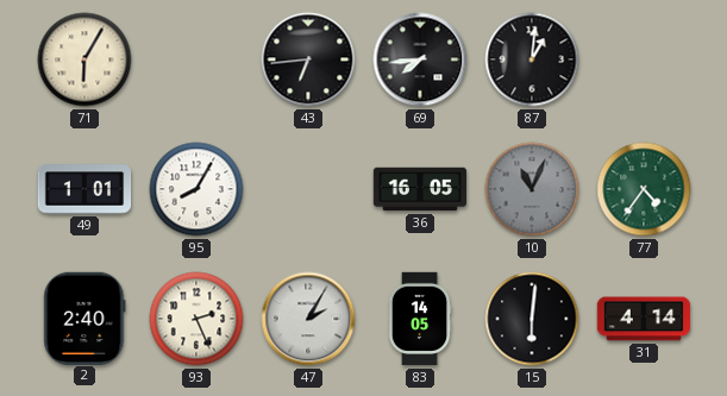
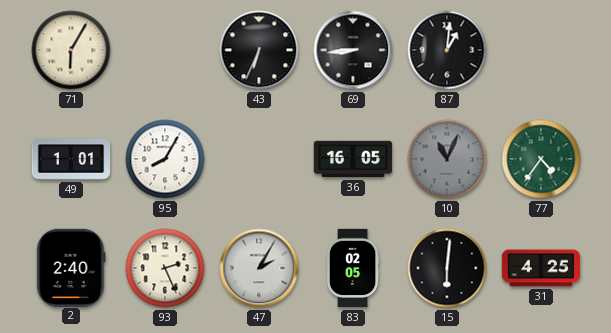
43: 6:44 -> 6:34
69: 7:44 -> 8:44
83: 14:05 -> 02:05
31: 4:14 -> 4:25
